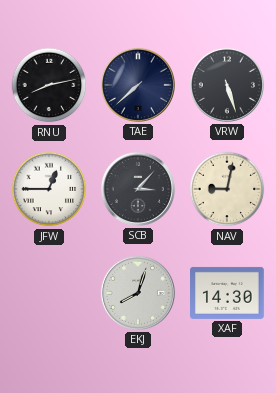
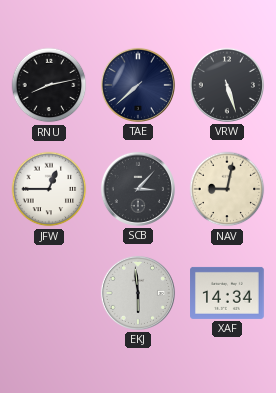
EKJ: 8:03 -> 5:59
XAF: 14:30 -> 14:34
